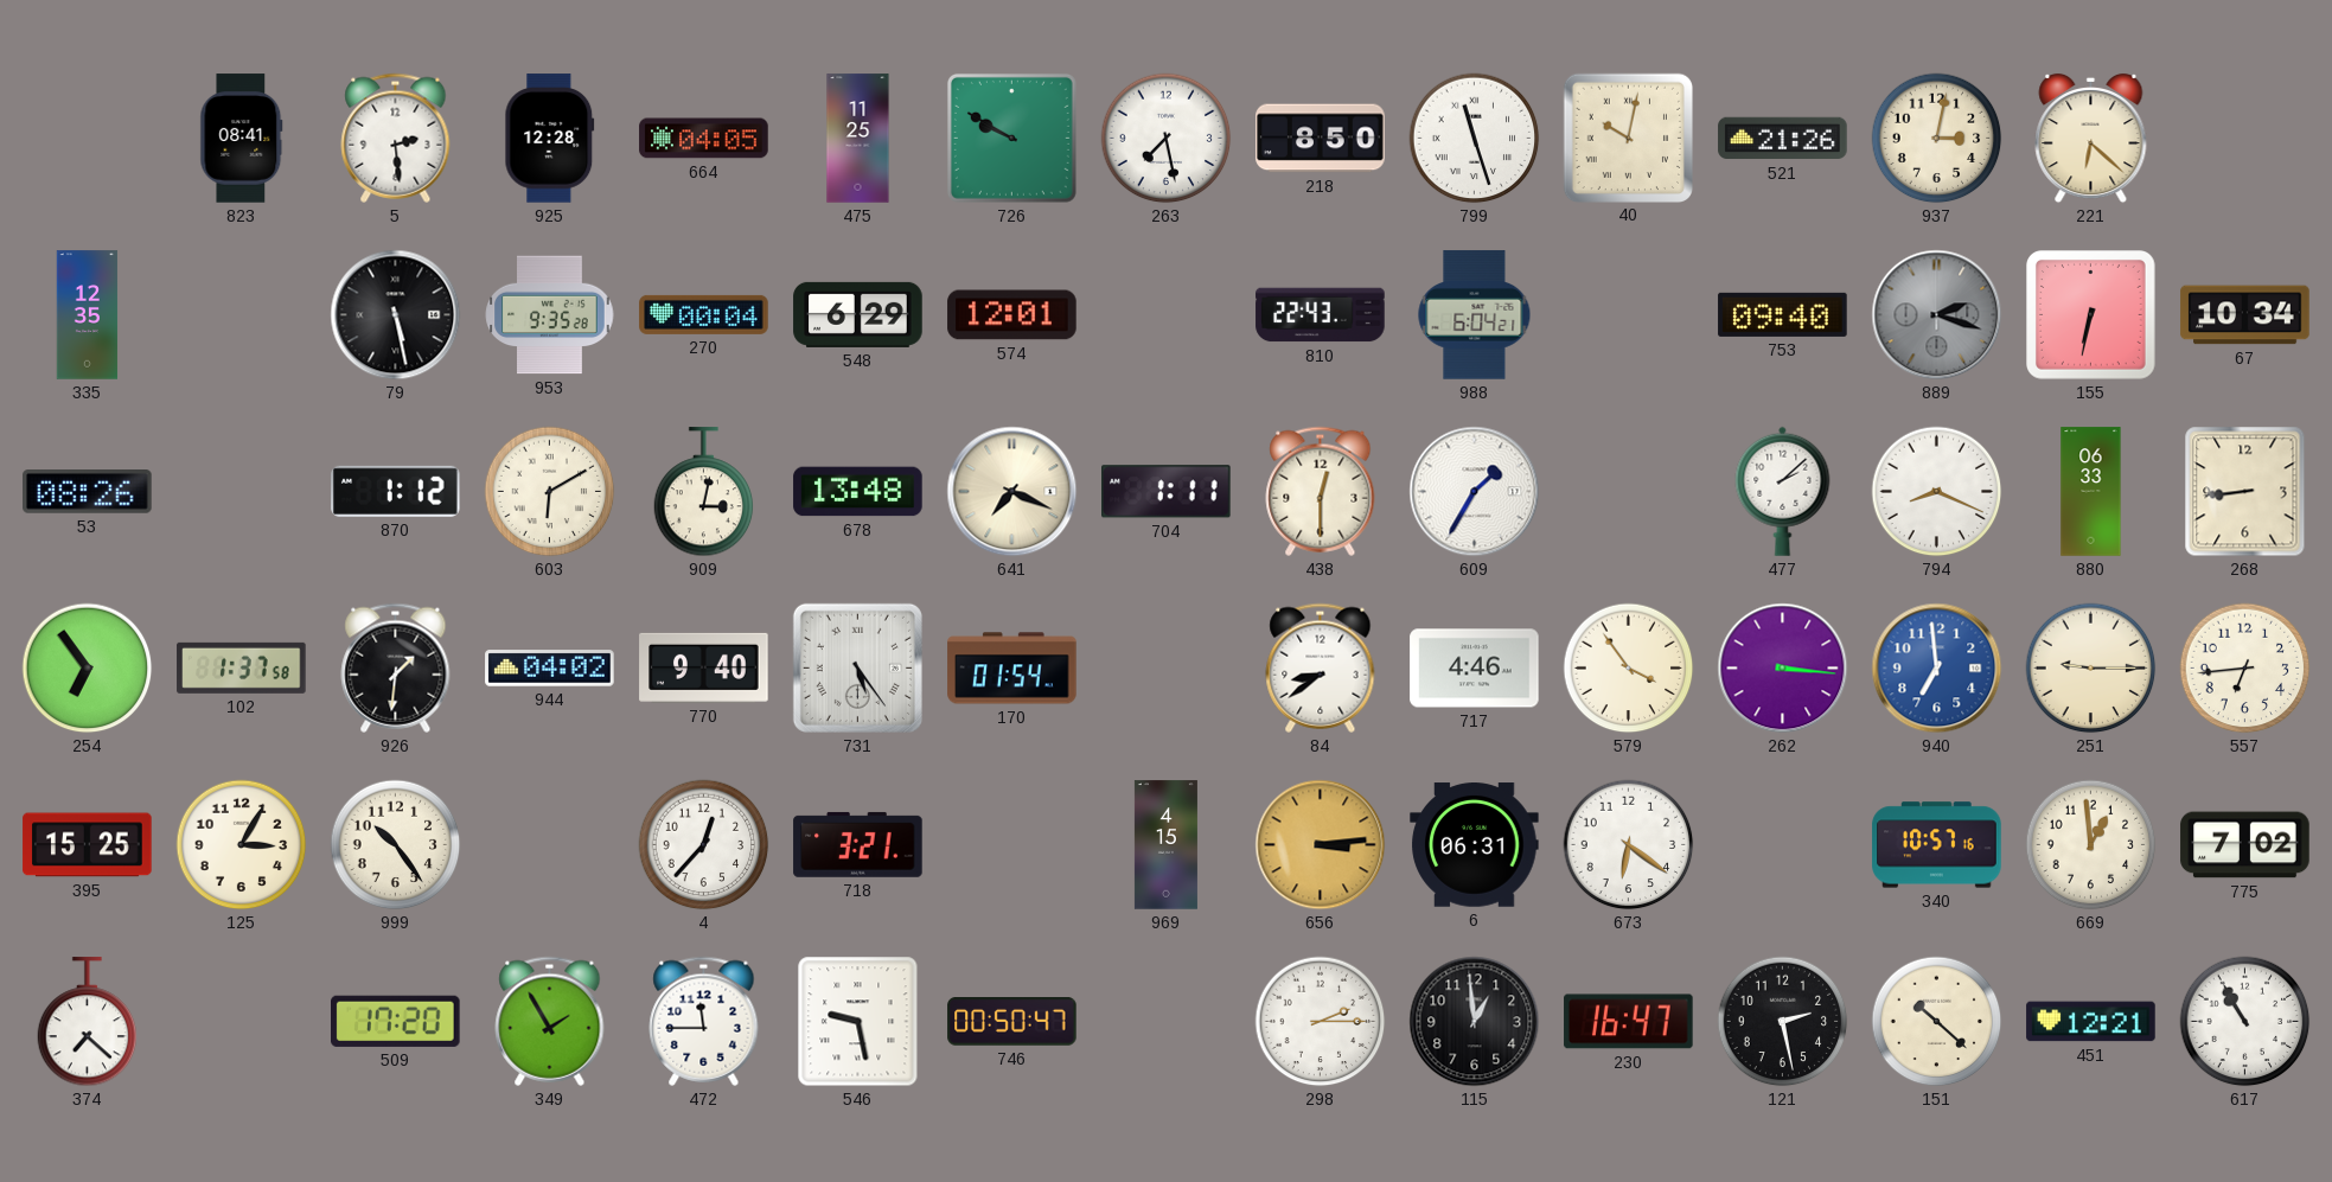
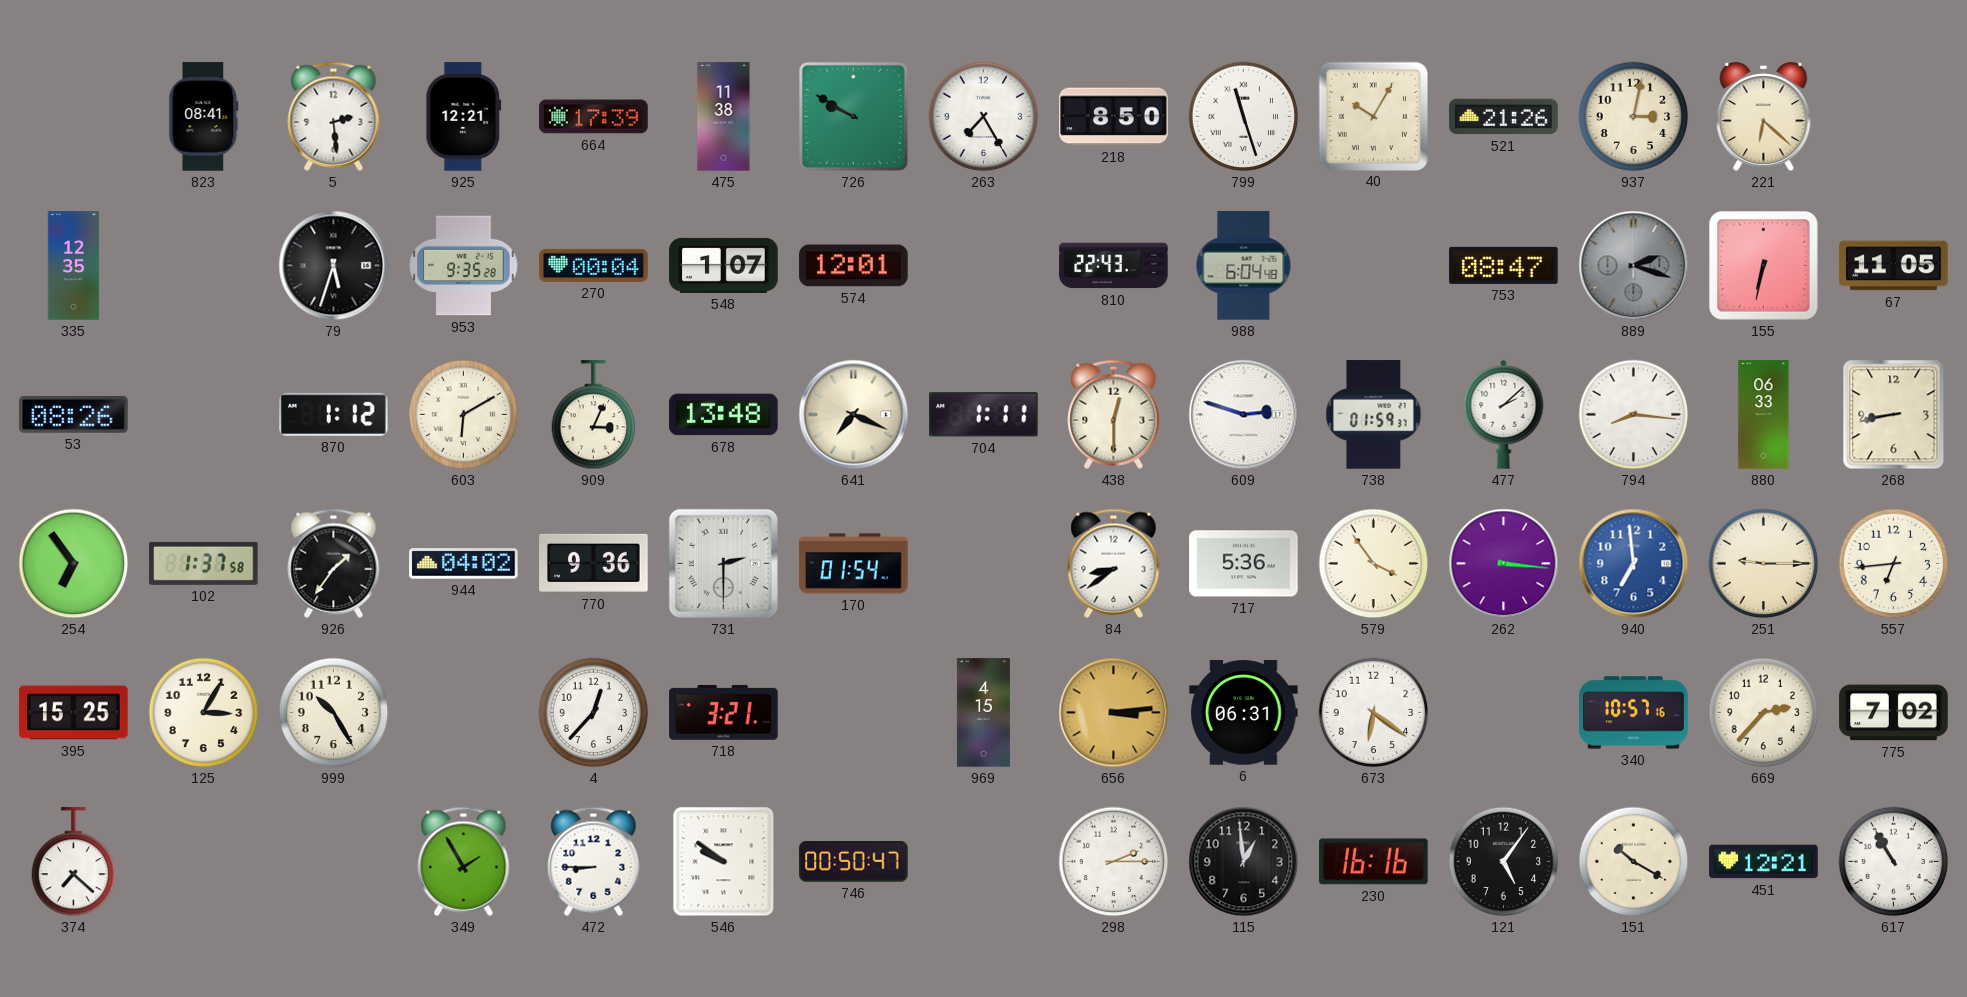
925: 12:28 -> 12:21
664: 04:05 -> 17:39
475: 11:25 -> 11:38
263: 7:28 -> 7:25
40: 10:02 -> 10:05
79: 5:28 -> 5:33
548: 6:29 -> 1:07
988: 6:04:21 -> 6:04:48
753: 09:40 -> 08:47
67: 10:34 -> 11:05
909: 3:02 -> 3:04
609: 1:35 -> 2:48
738: none -> 01:59
794: 8:19 -> 8:16
268: 8:44 -> 8:43
926: 1:31 -> 1:36
770: 9:40 -> 9:36
731: 5:24 -> 2:30
717: 4:46 -> 5:36
999: 10:24 -> 10:25
669: 12:59 -> 2:37
509: 17:20 -> none
472: 11:45 -> 8:45
546: 9:28 -> 9:51
230: 16:47 -> 16:16
121: 2:28 -> 5:06
151: 10:22 -> 10:20
